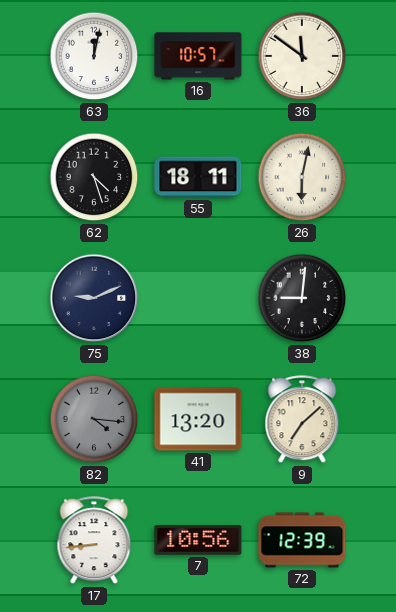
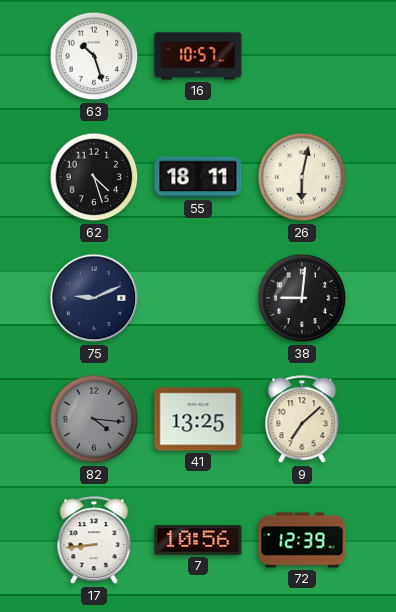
63: 12:02 -> 10:27
36: 11:51 -> none
41: 13:20 -> 13:25
